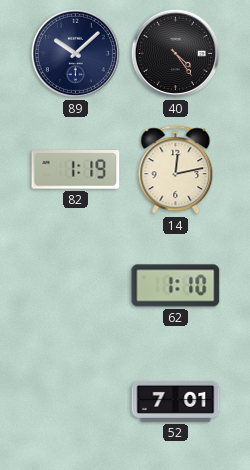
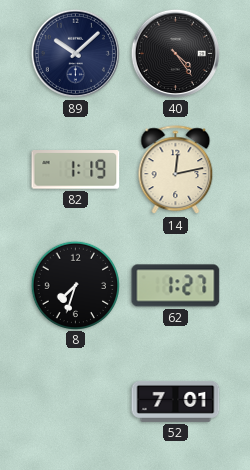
8: none -> 7:33
62: 1:10 -> 1:27
